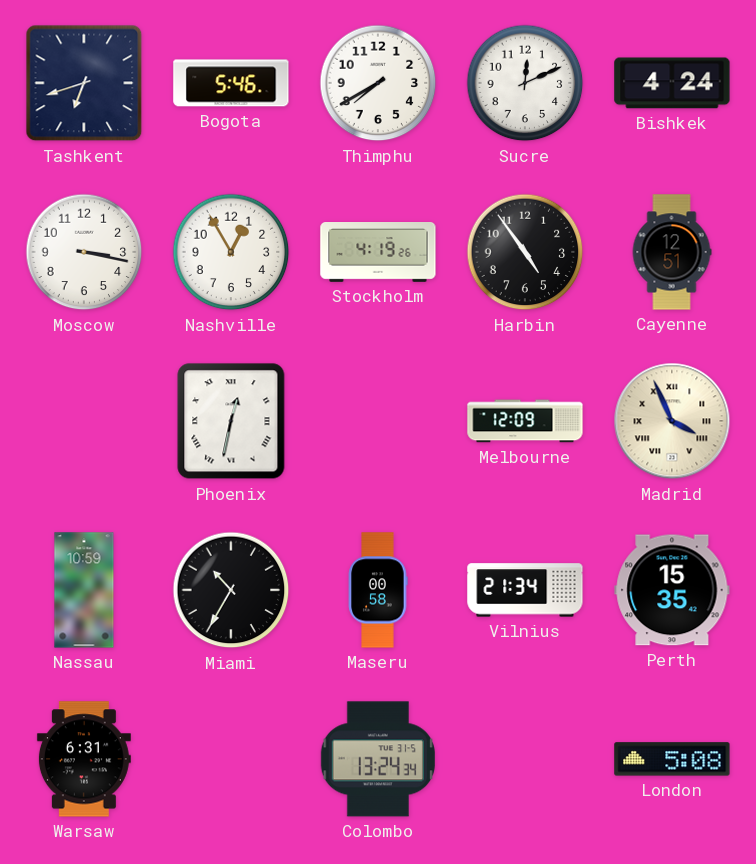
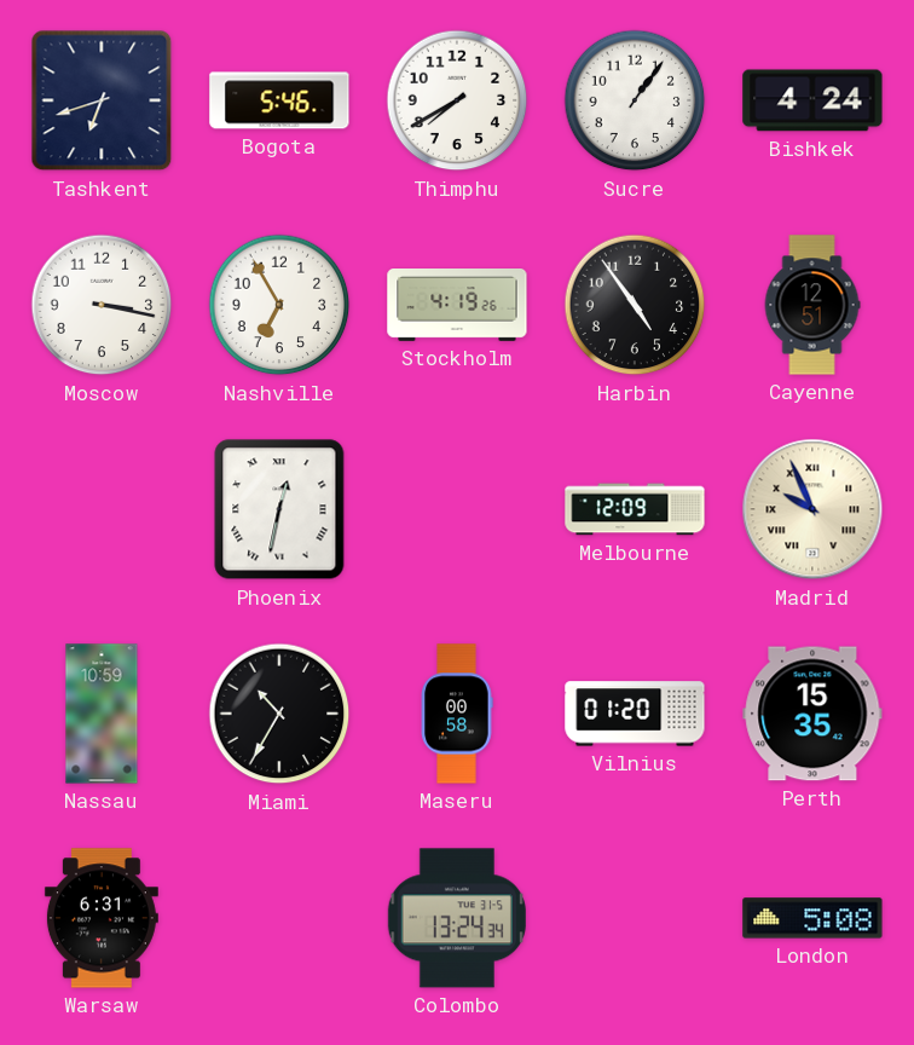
Sucre: 12:11 -> 1:06
Nashville: 12:55 -> 6:55
Madrid: 3:56 -> 9:56
Vilnius: 21:34 -> 01:20
